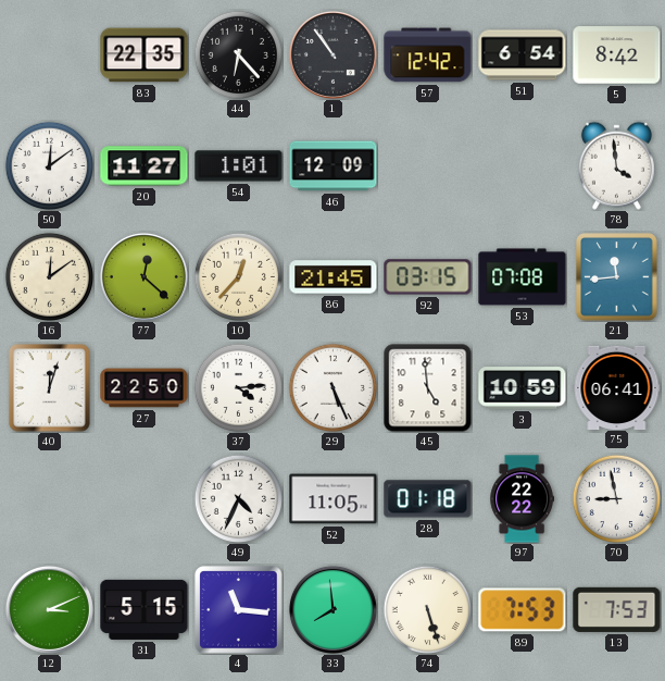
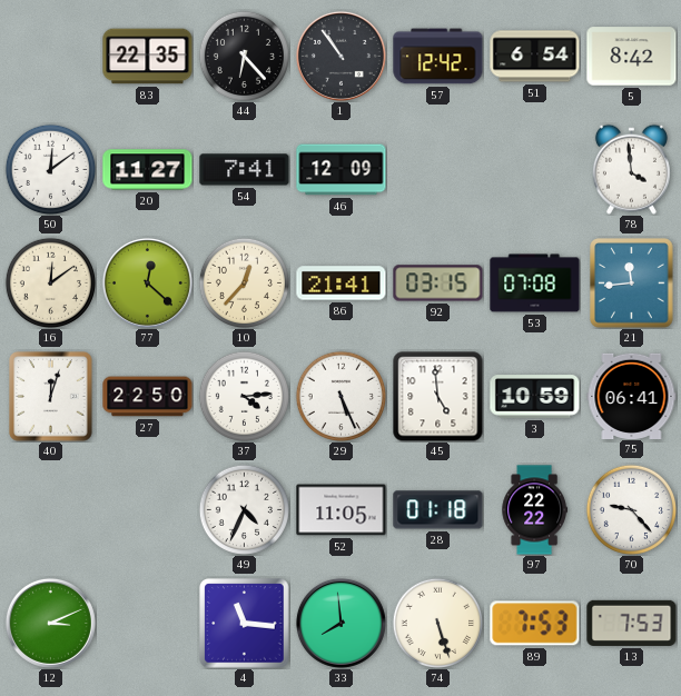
54: 1:01 -> 7:41
86: 21:45 -> 21:41
70: 8:58 -> 9:23
31: 5:15 -> none
